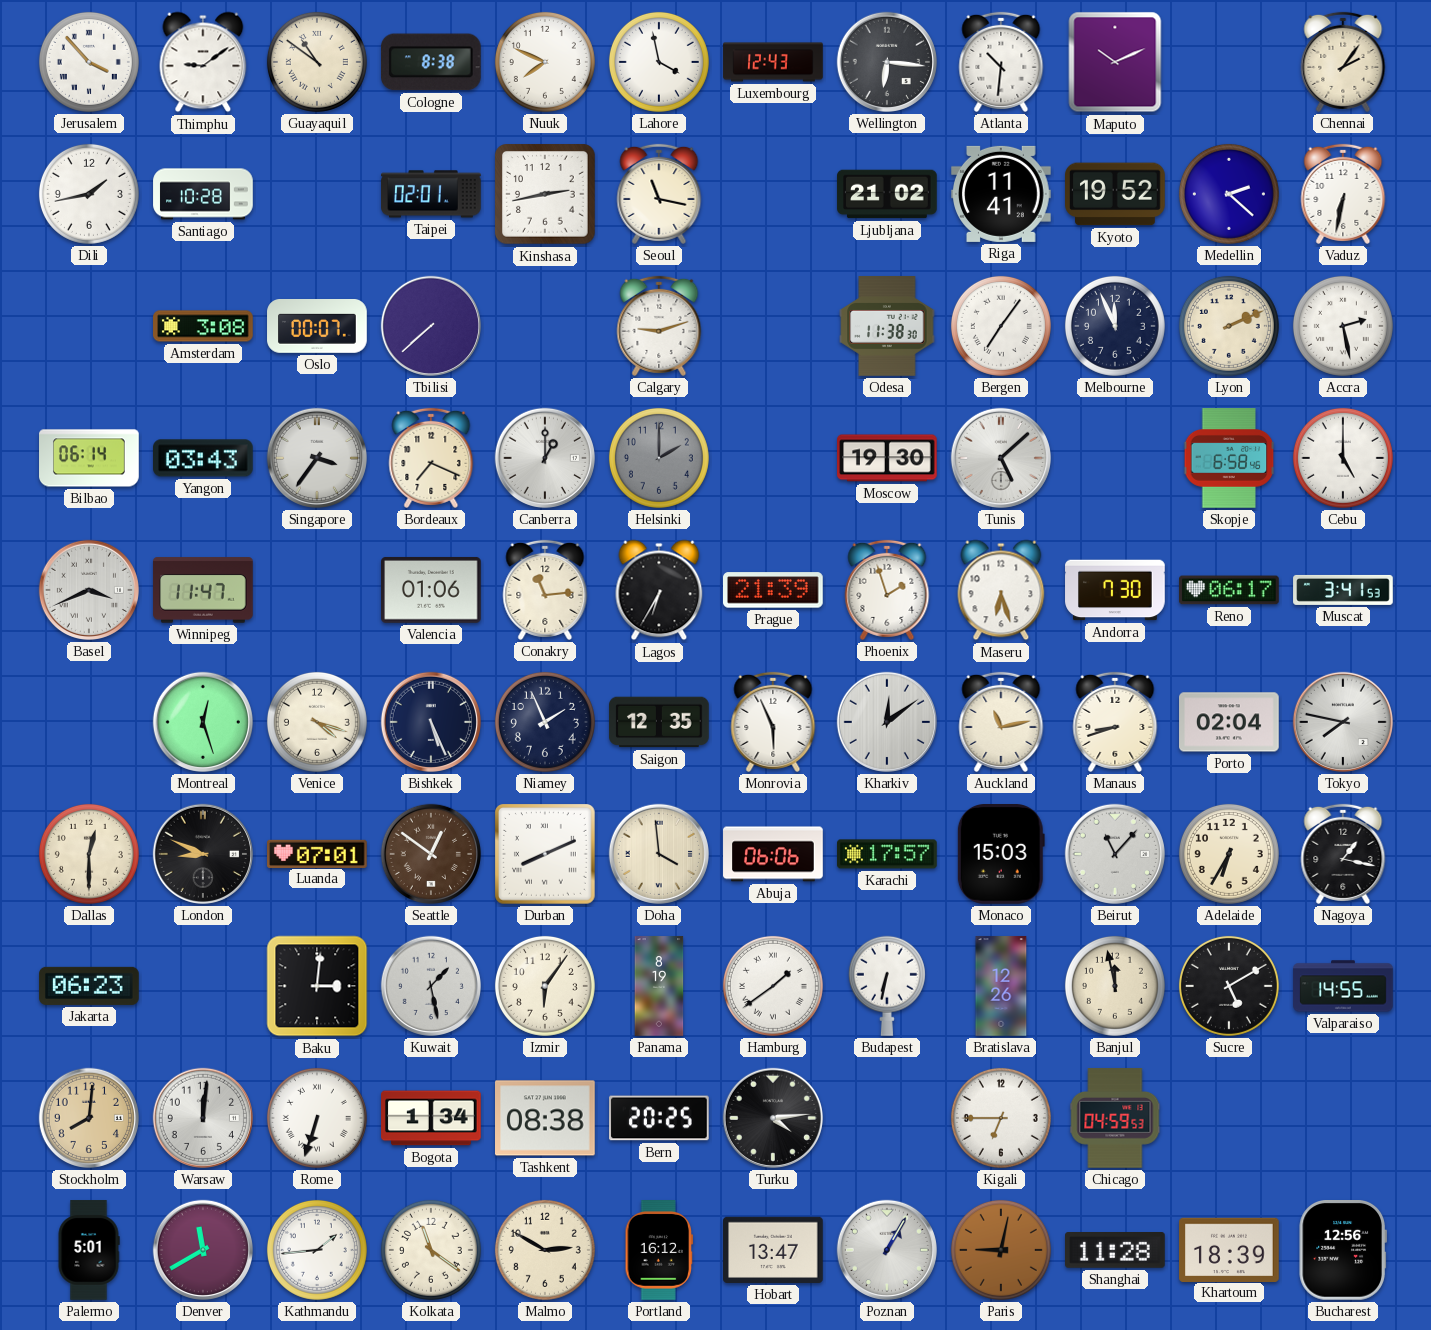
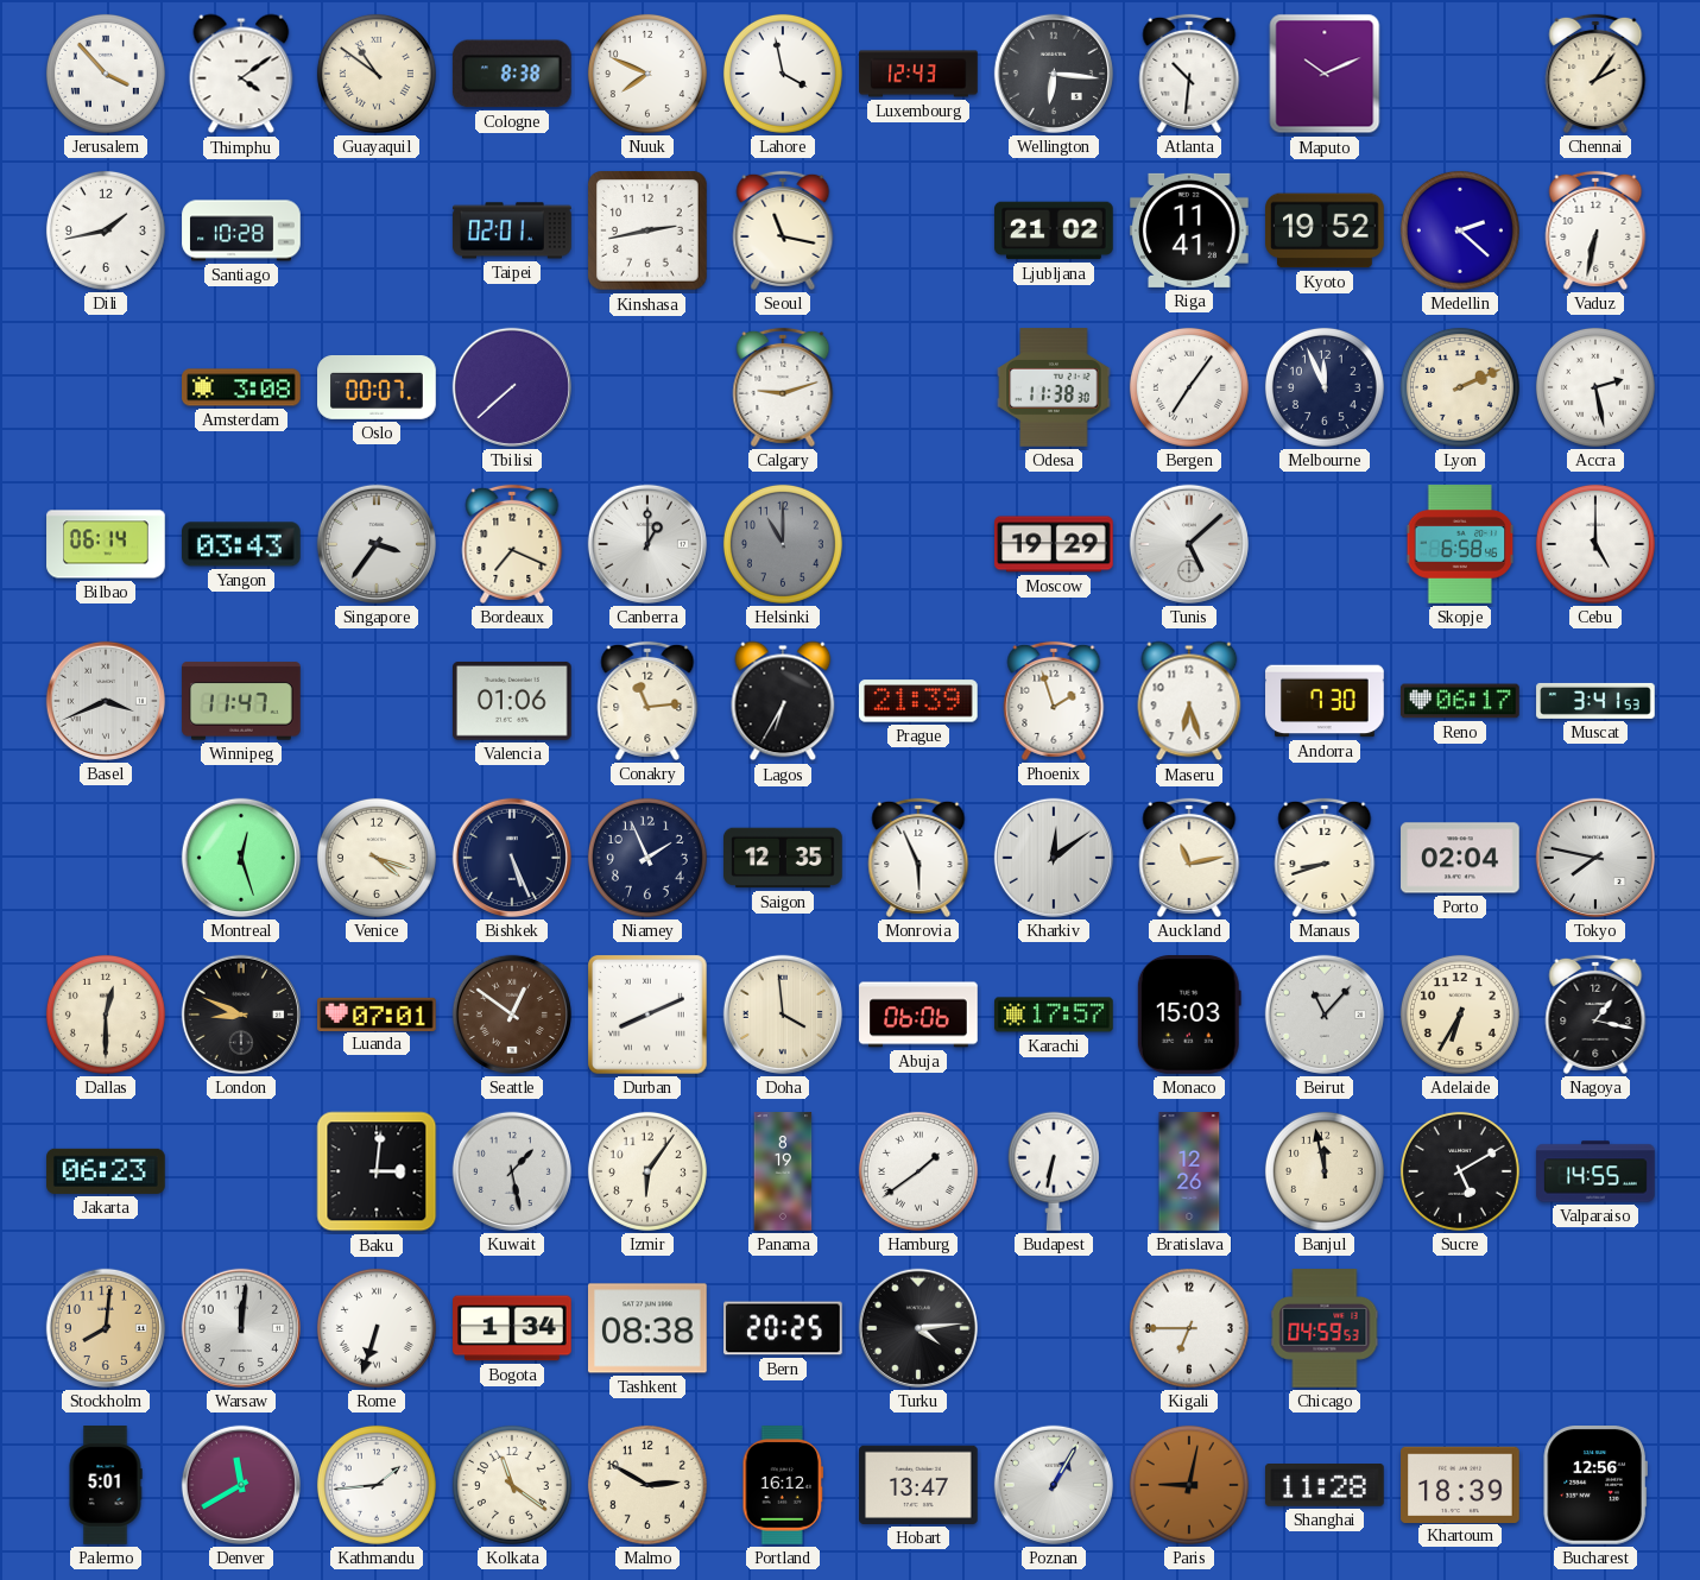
Thimphu: 9:09 -> 4:09
Helsinki: 2:00 -> 11:00
Moscow: 19:30 -> 19:29
